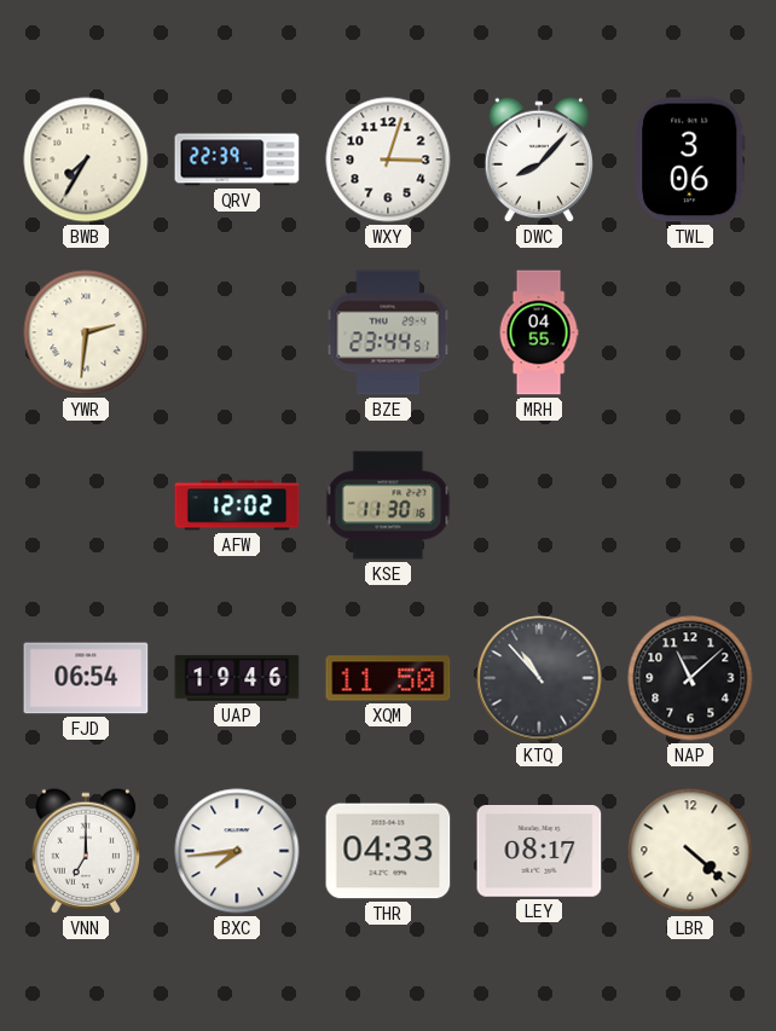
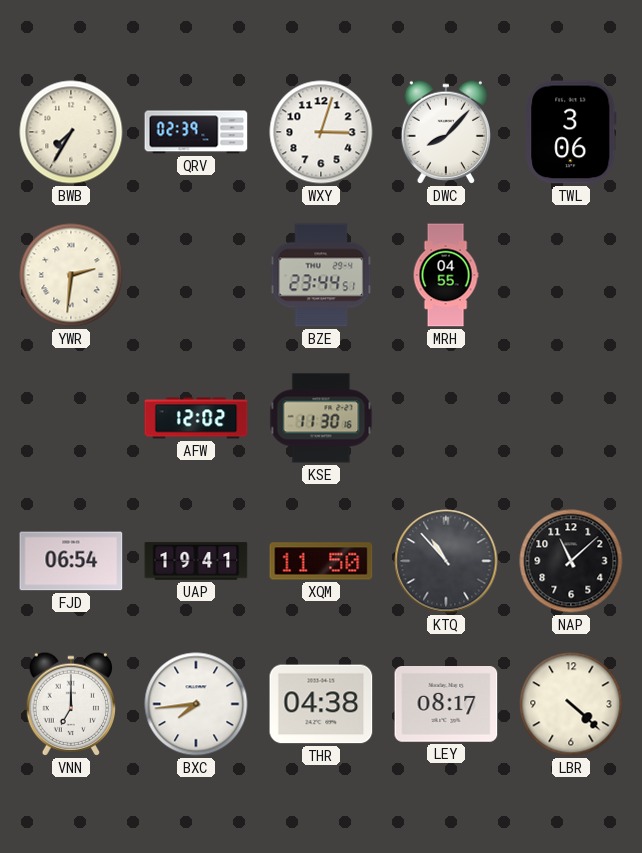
QRV: 22:39 -> 02:39
UAP: 19:46 -> 19:41
THR: 04:33 -> 04:38
